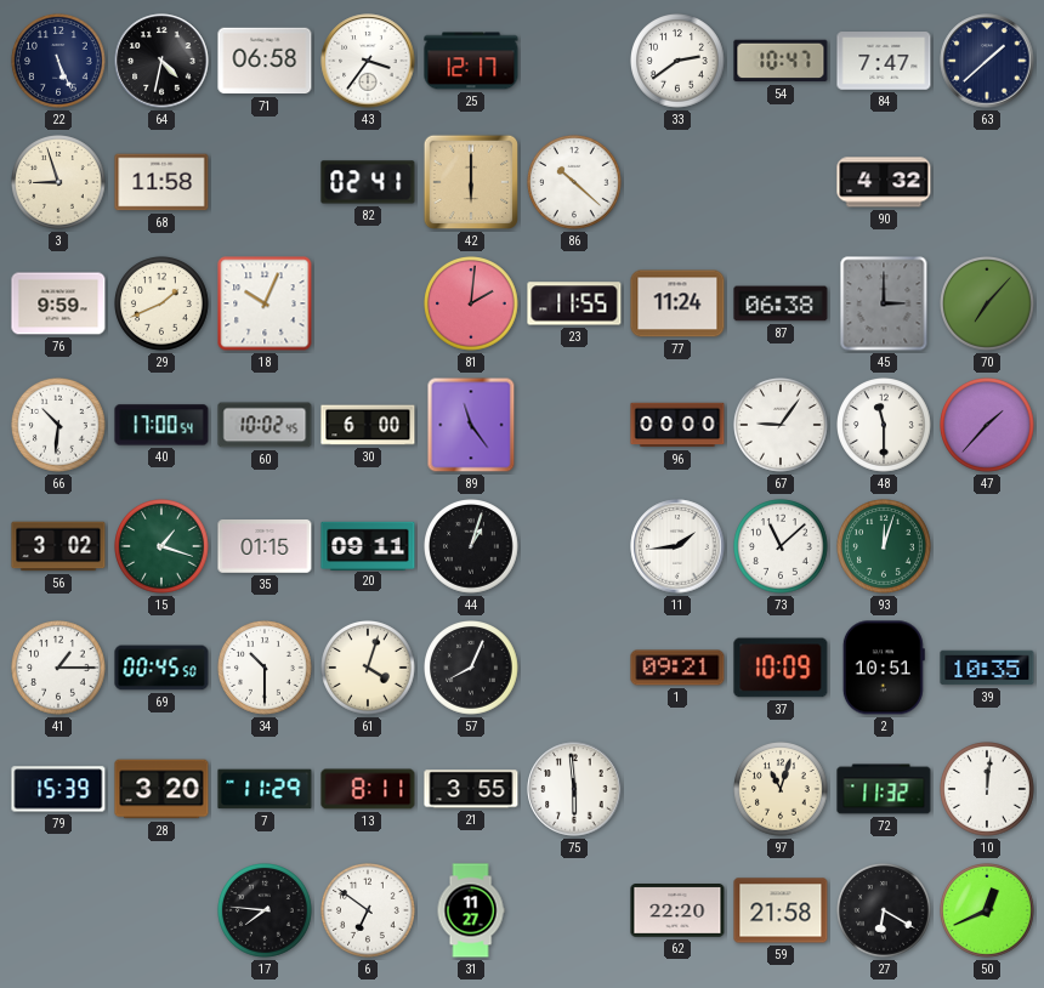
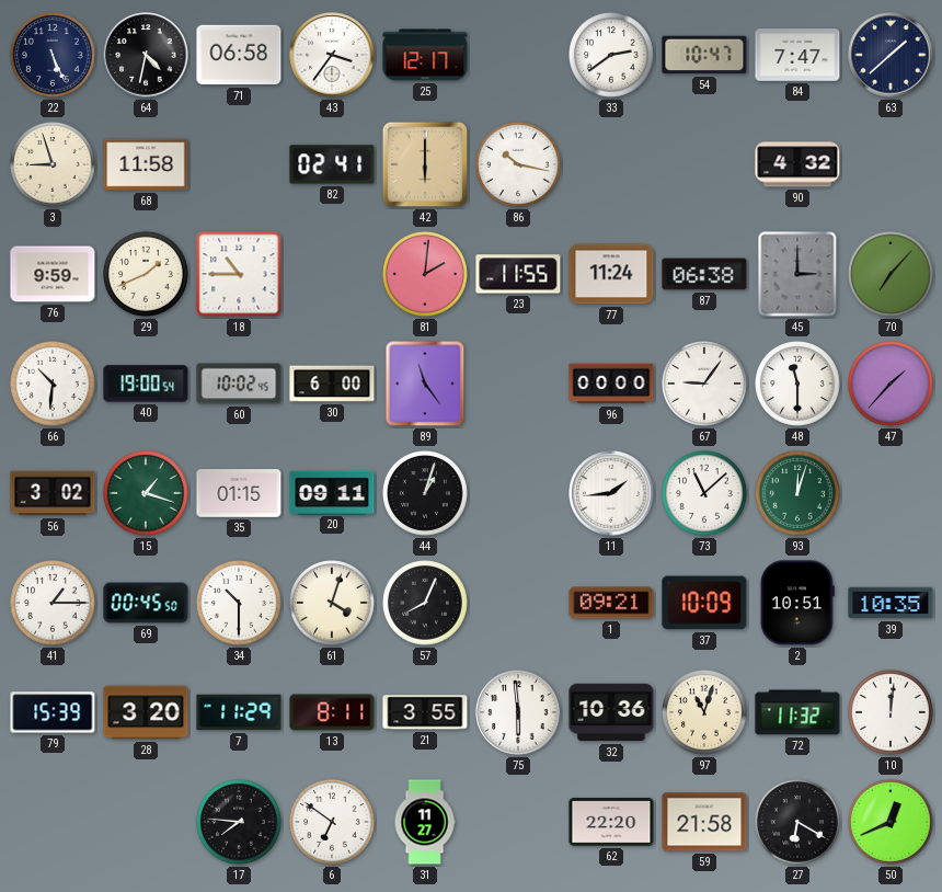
86: 10:22 -> 10:17
18: 10:04 -> 10:45
40: 17:00 -> 19:00
32: none -> 10:36
